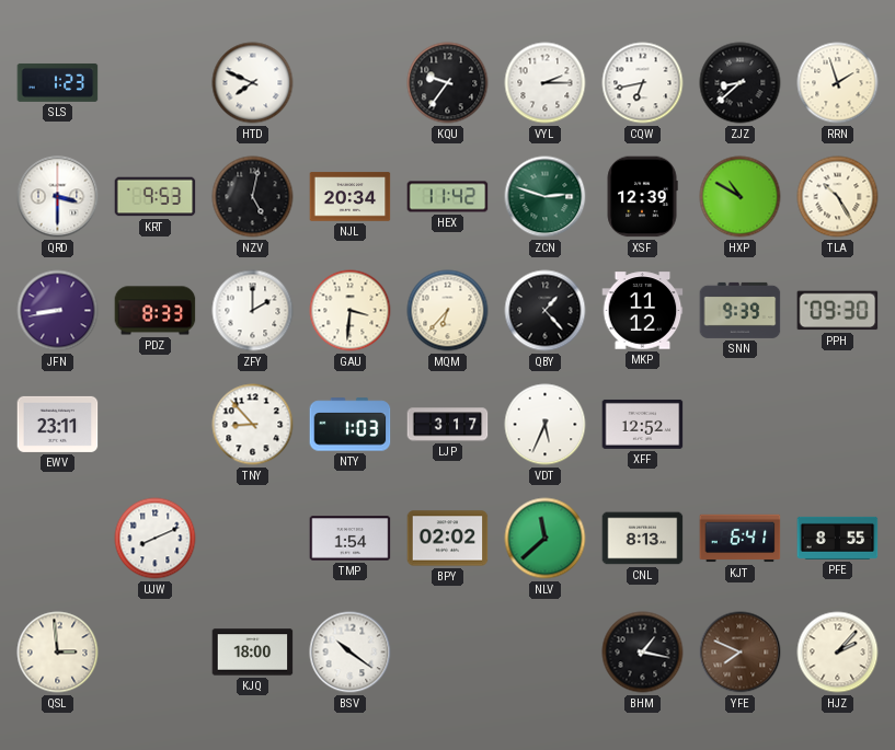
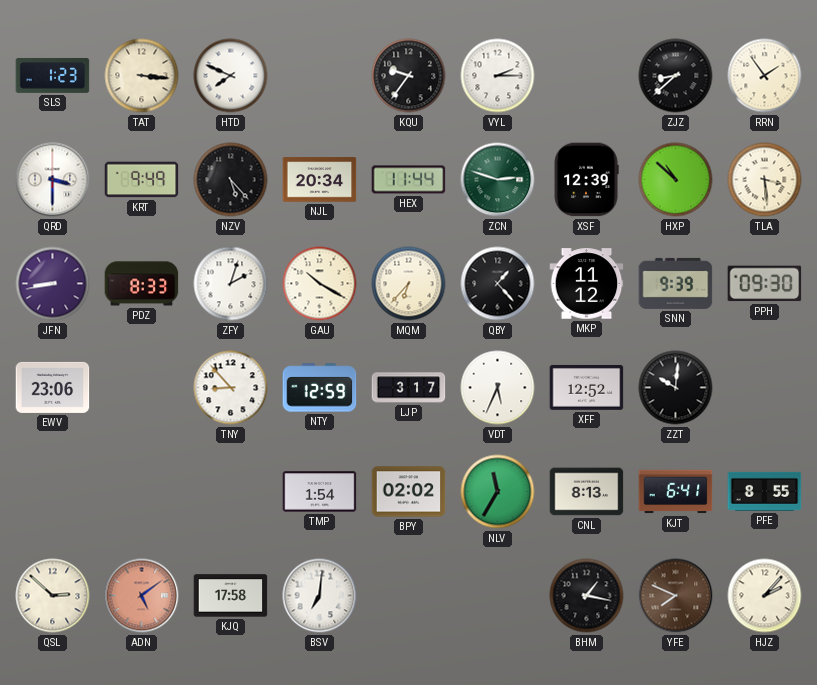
TAT: none -> 3:16
CQW: 6:43 -> none
RRN: 1:57 -> 1:54
KRT: 9:53 -> 9:49
NZV: 5:02 -> 5:23
HEX: 11:42 -> 11:44
HXP: 10:50 -> 10:52
TLA: 10:25 -> 3:29
ZFY: 2:00 -> 2:03
GAU: 3:31 -> 10:20
EWV: 23:11 -> 23:06
NTY: 1:03 -> 12:59
ZZT: none -> 10:01
UJW: 8:11 -> none
NLV: 11:38 -> 11:35
QSL: 2:59 -> 2:52
ADN: none -> 5:09
KJQ: 18:00 -> 17:58
BSV: 10:21 -> 7:01
